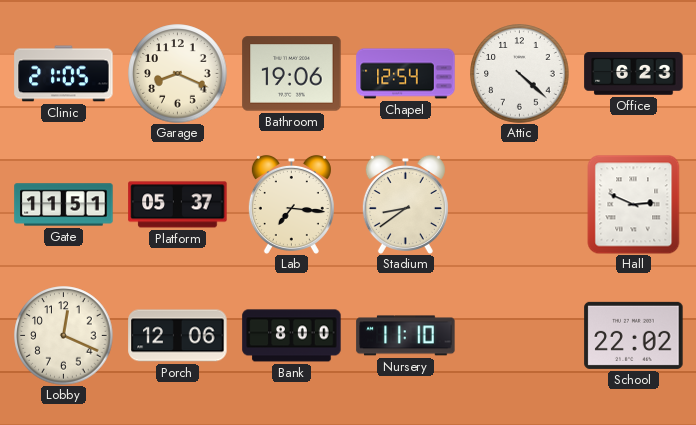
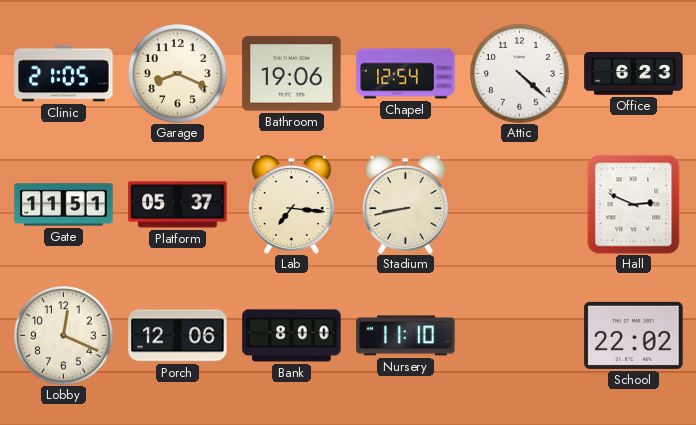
Stadium: 8:39 -> 8:43
